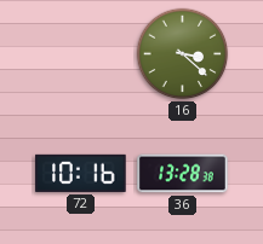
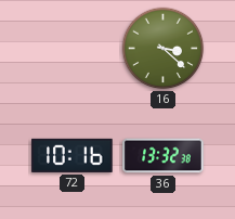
36: 13:28 -> 13:32
